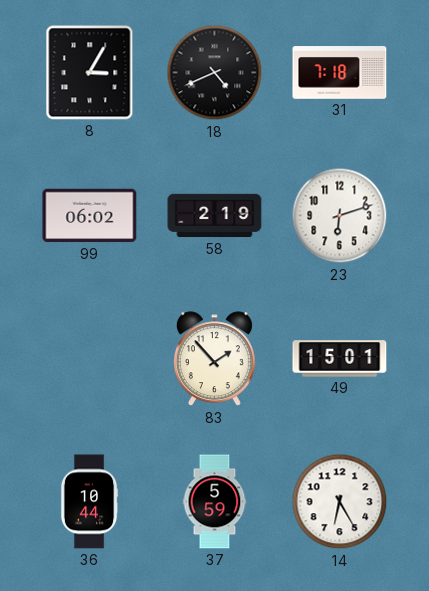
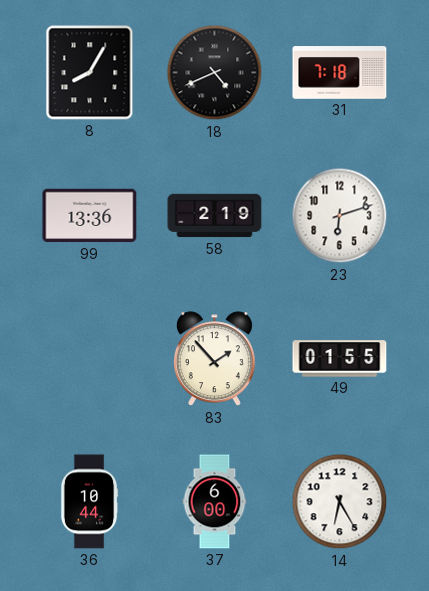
8: 3:05 -> 8:05
99: 06:02 -> 13:36
49: 15:01 -> 01:55
37: 5:59 -> 6:00
